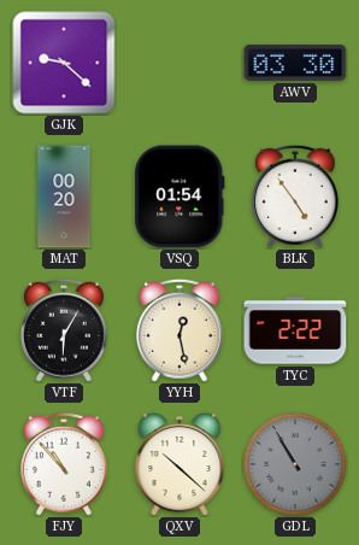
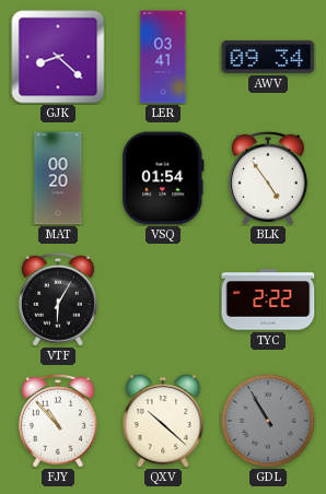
GJK: 9:22 -> 8:22
LER: none -> 03:41
AWV: 03:30 -> 09:34
YYH: 12:28 -> none
